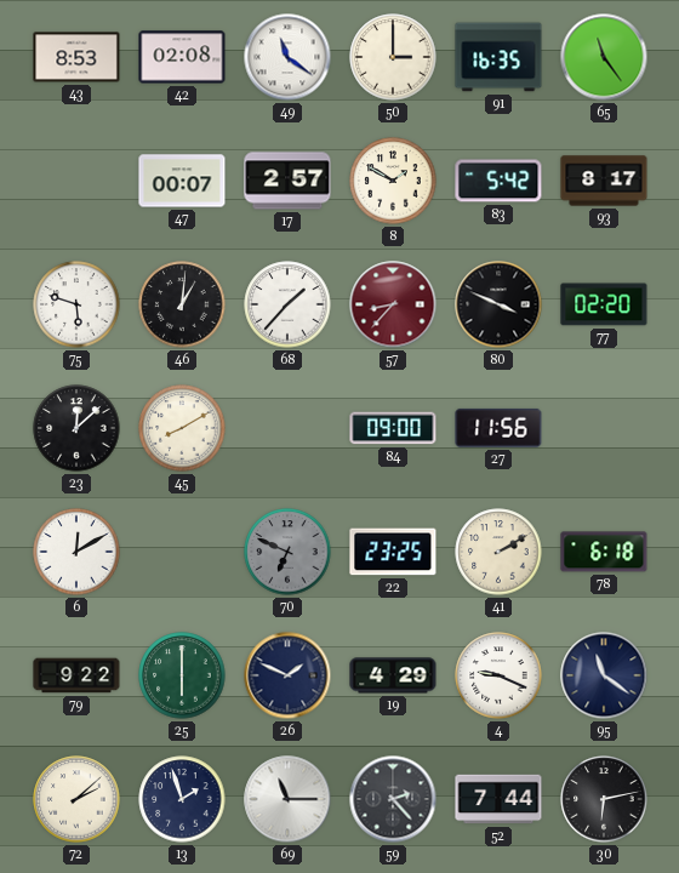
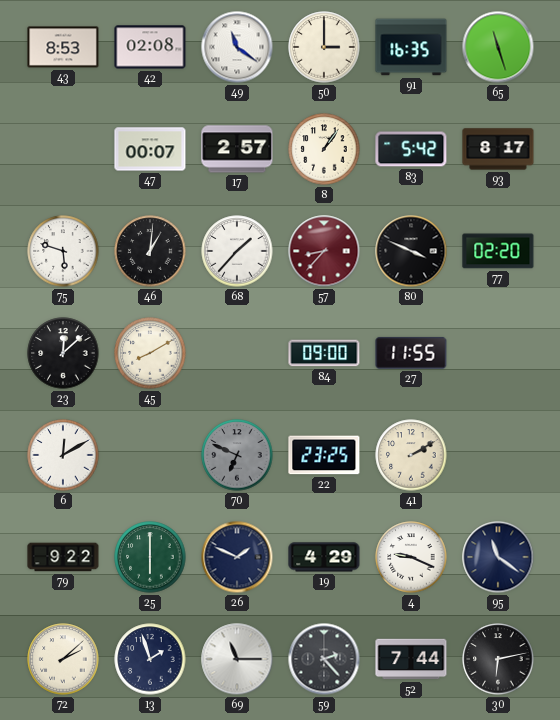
65: 11:24 -> 11:27
8: 1:50 -> 1:06
27: 11:56 -> 11:55
78: 6:18 -> none
